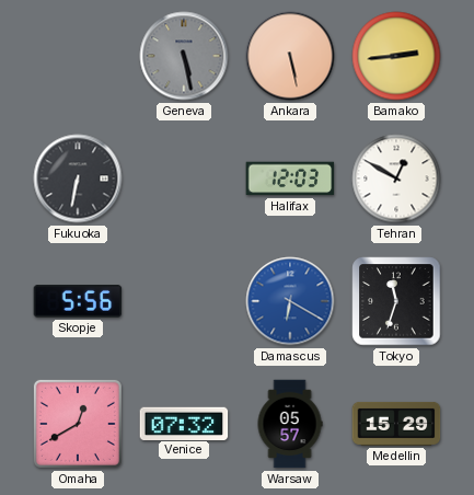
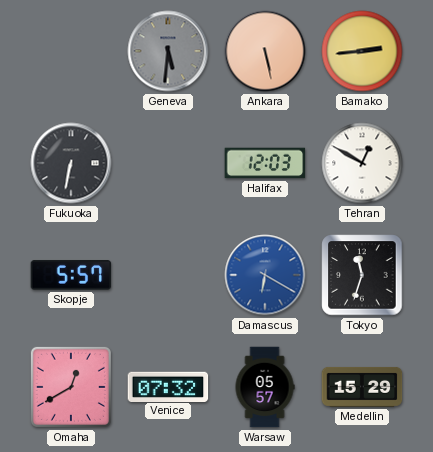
Geneva: 5:28 -> 5:31
Skopje: 5:56 -> 5:57
